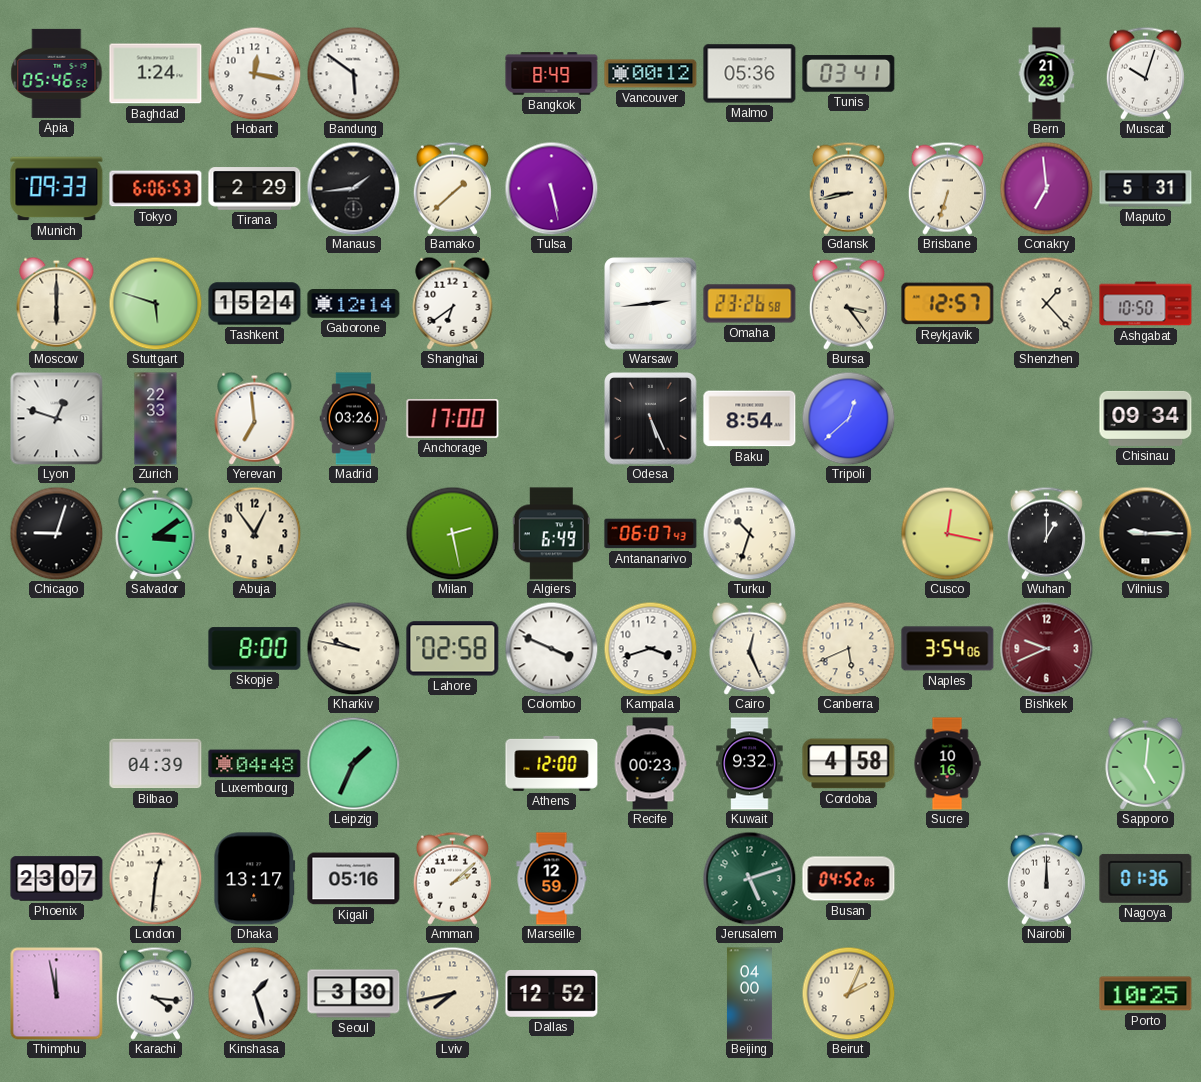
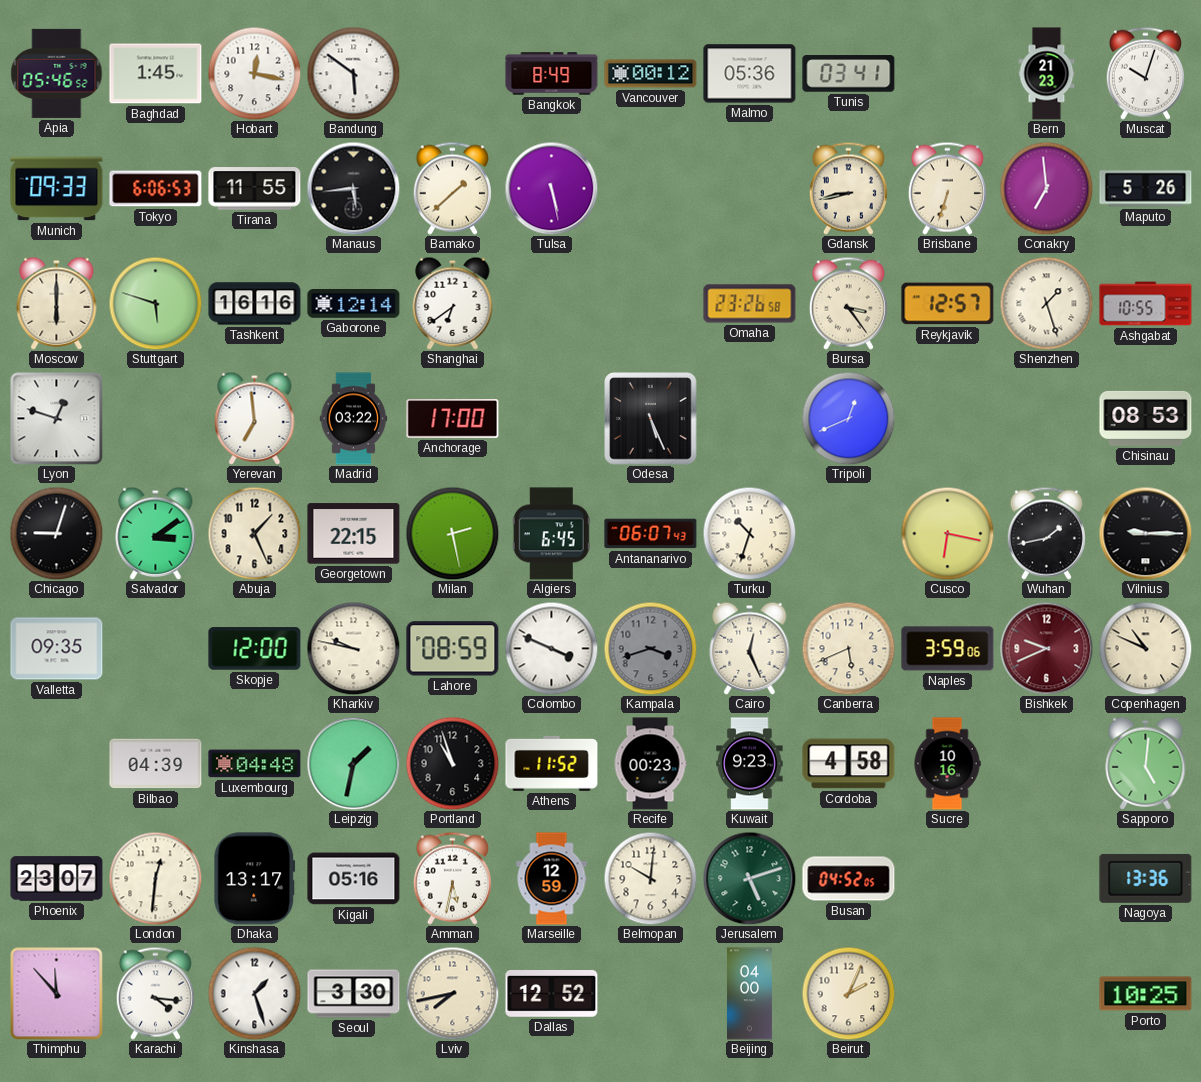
Baghdad: 1:24 -> 1:45
Tirana: 2:29 -> 11:55
Manaus: 1:44 -> 5:44
Maputo: 5:31 -> 5:26
Tashkent: 15:24 -> 16:16
Warsaw: 2:44 -> none
Shenzhen: 1:23 -> 1:27
Ashgabat: 10:50 -> 10:55
Zurich: 22:33 -> none
Madrid: 03:26 -> 03:22
Baku: 8:54 -> none
Tripoli: 12:38 -> 12:41
Chisinau: 09:34 -> 08:53
Abuja: 12:54 -> 1:26
Georgetown: none -> 22:15
Algiers: 6:49 -> 6:45
Cusco: 12:17 -> 6:17
Wuhan: 1:00 -> 1:43
Valletta: none -> 09:35
Skopje: 8:00 -> 12:00
Lahore: 02:58 -> 08:59
Kampala dial: white -> grey
Naples: 3:54 -> 3:59
Copenhagen: none -> 10:49
Leipzig: 1:34 -> 1:32
Portland: none -> 10:57
Athens: 12:00 -> 11:52
Kuwait: 9:32 -> 9:23
Amman: 2:08 -> 5:32
Belmopan: none -> 10:01
Nairobi: 12:00 -> none
Nagoya: 01:36 -> 13:36
Thimphu: 11:58 -> 11:53
